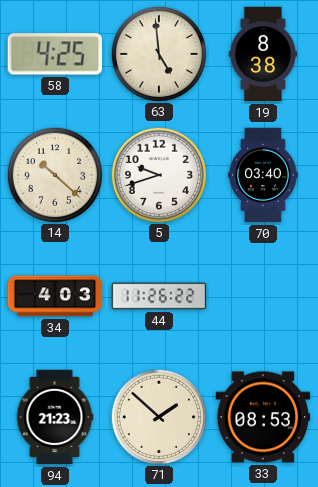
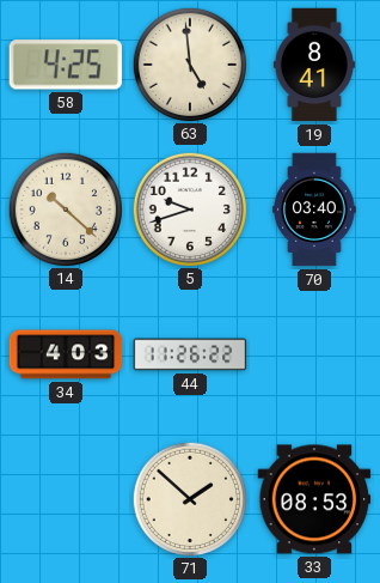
19: 8:38 -> 8:41
94: 21:23 -> none
